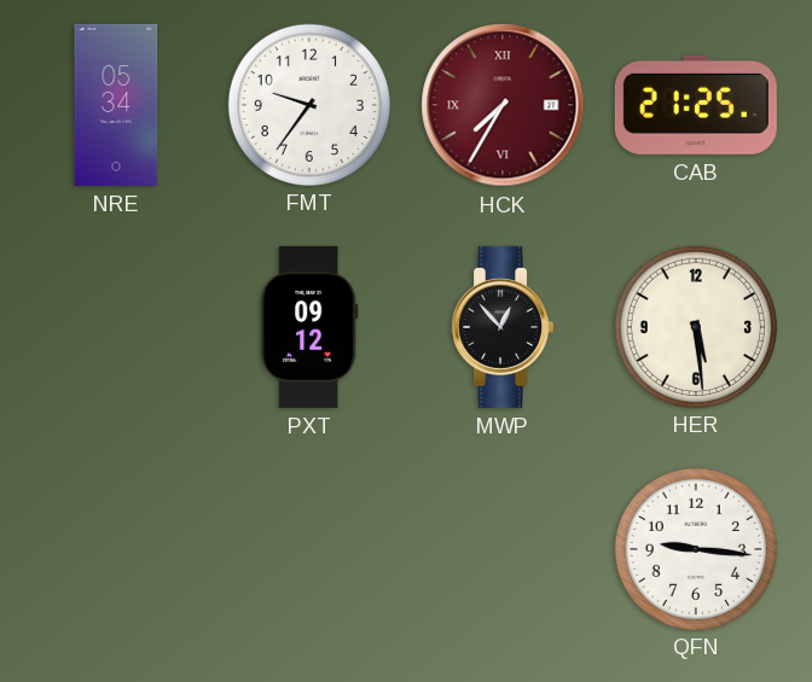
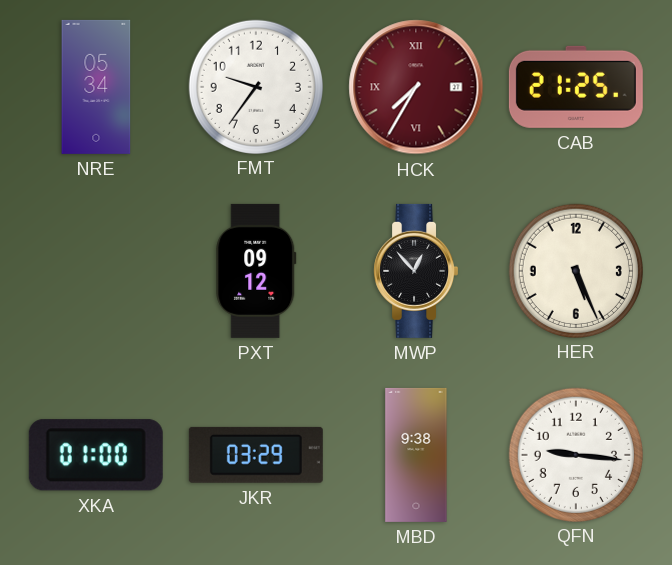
HER: 5:29 -> 5:26
XKA: none -> 01:00
JKR: none -> 03:29
MBD: none -> 9:38
